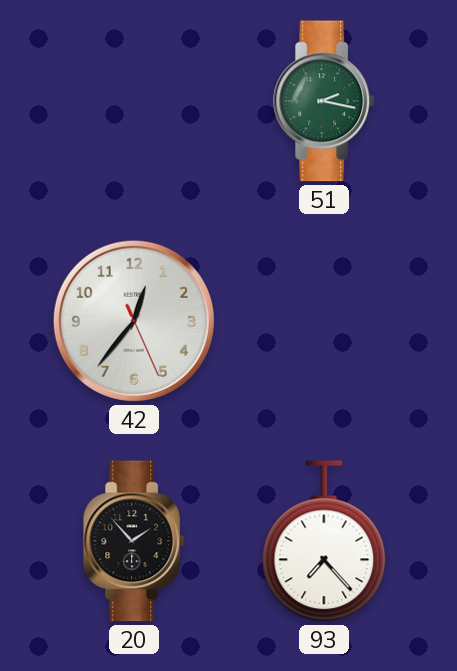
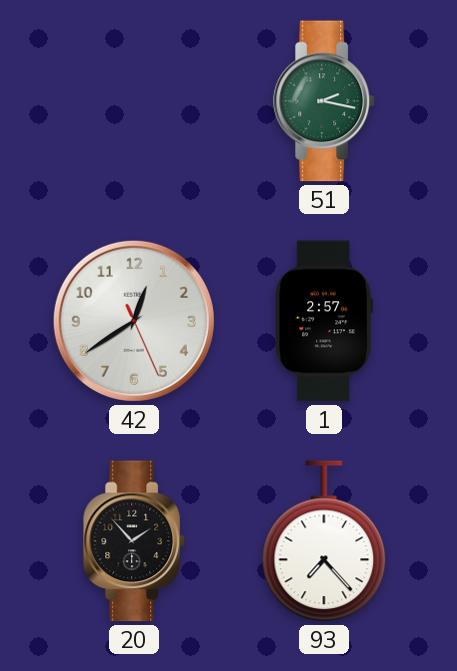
42: 12:36 -> 12:39
1: none -> 2:57
